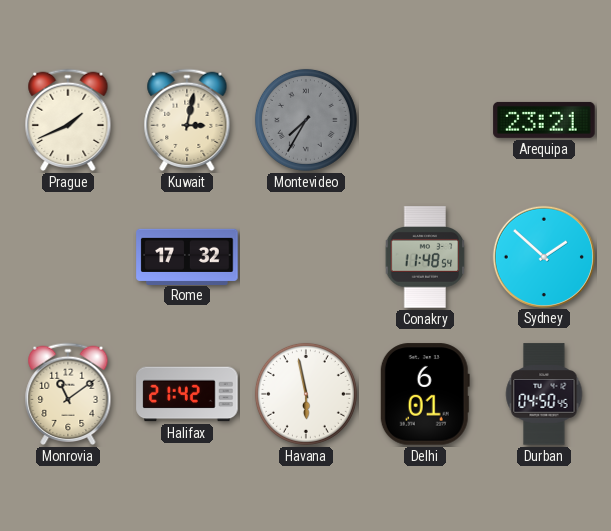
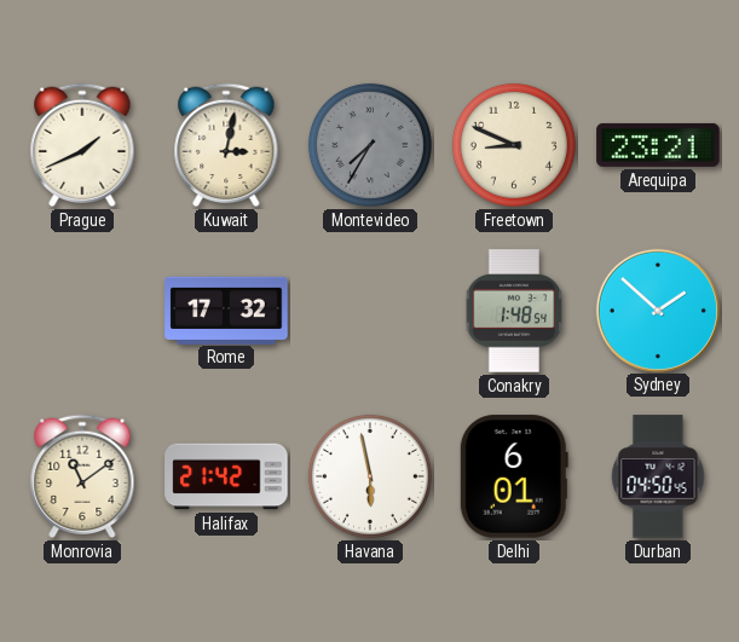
Freetown: none -> 8:49
Conakry: 11:48 -> 1:48
